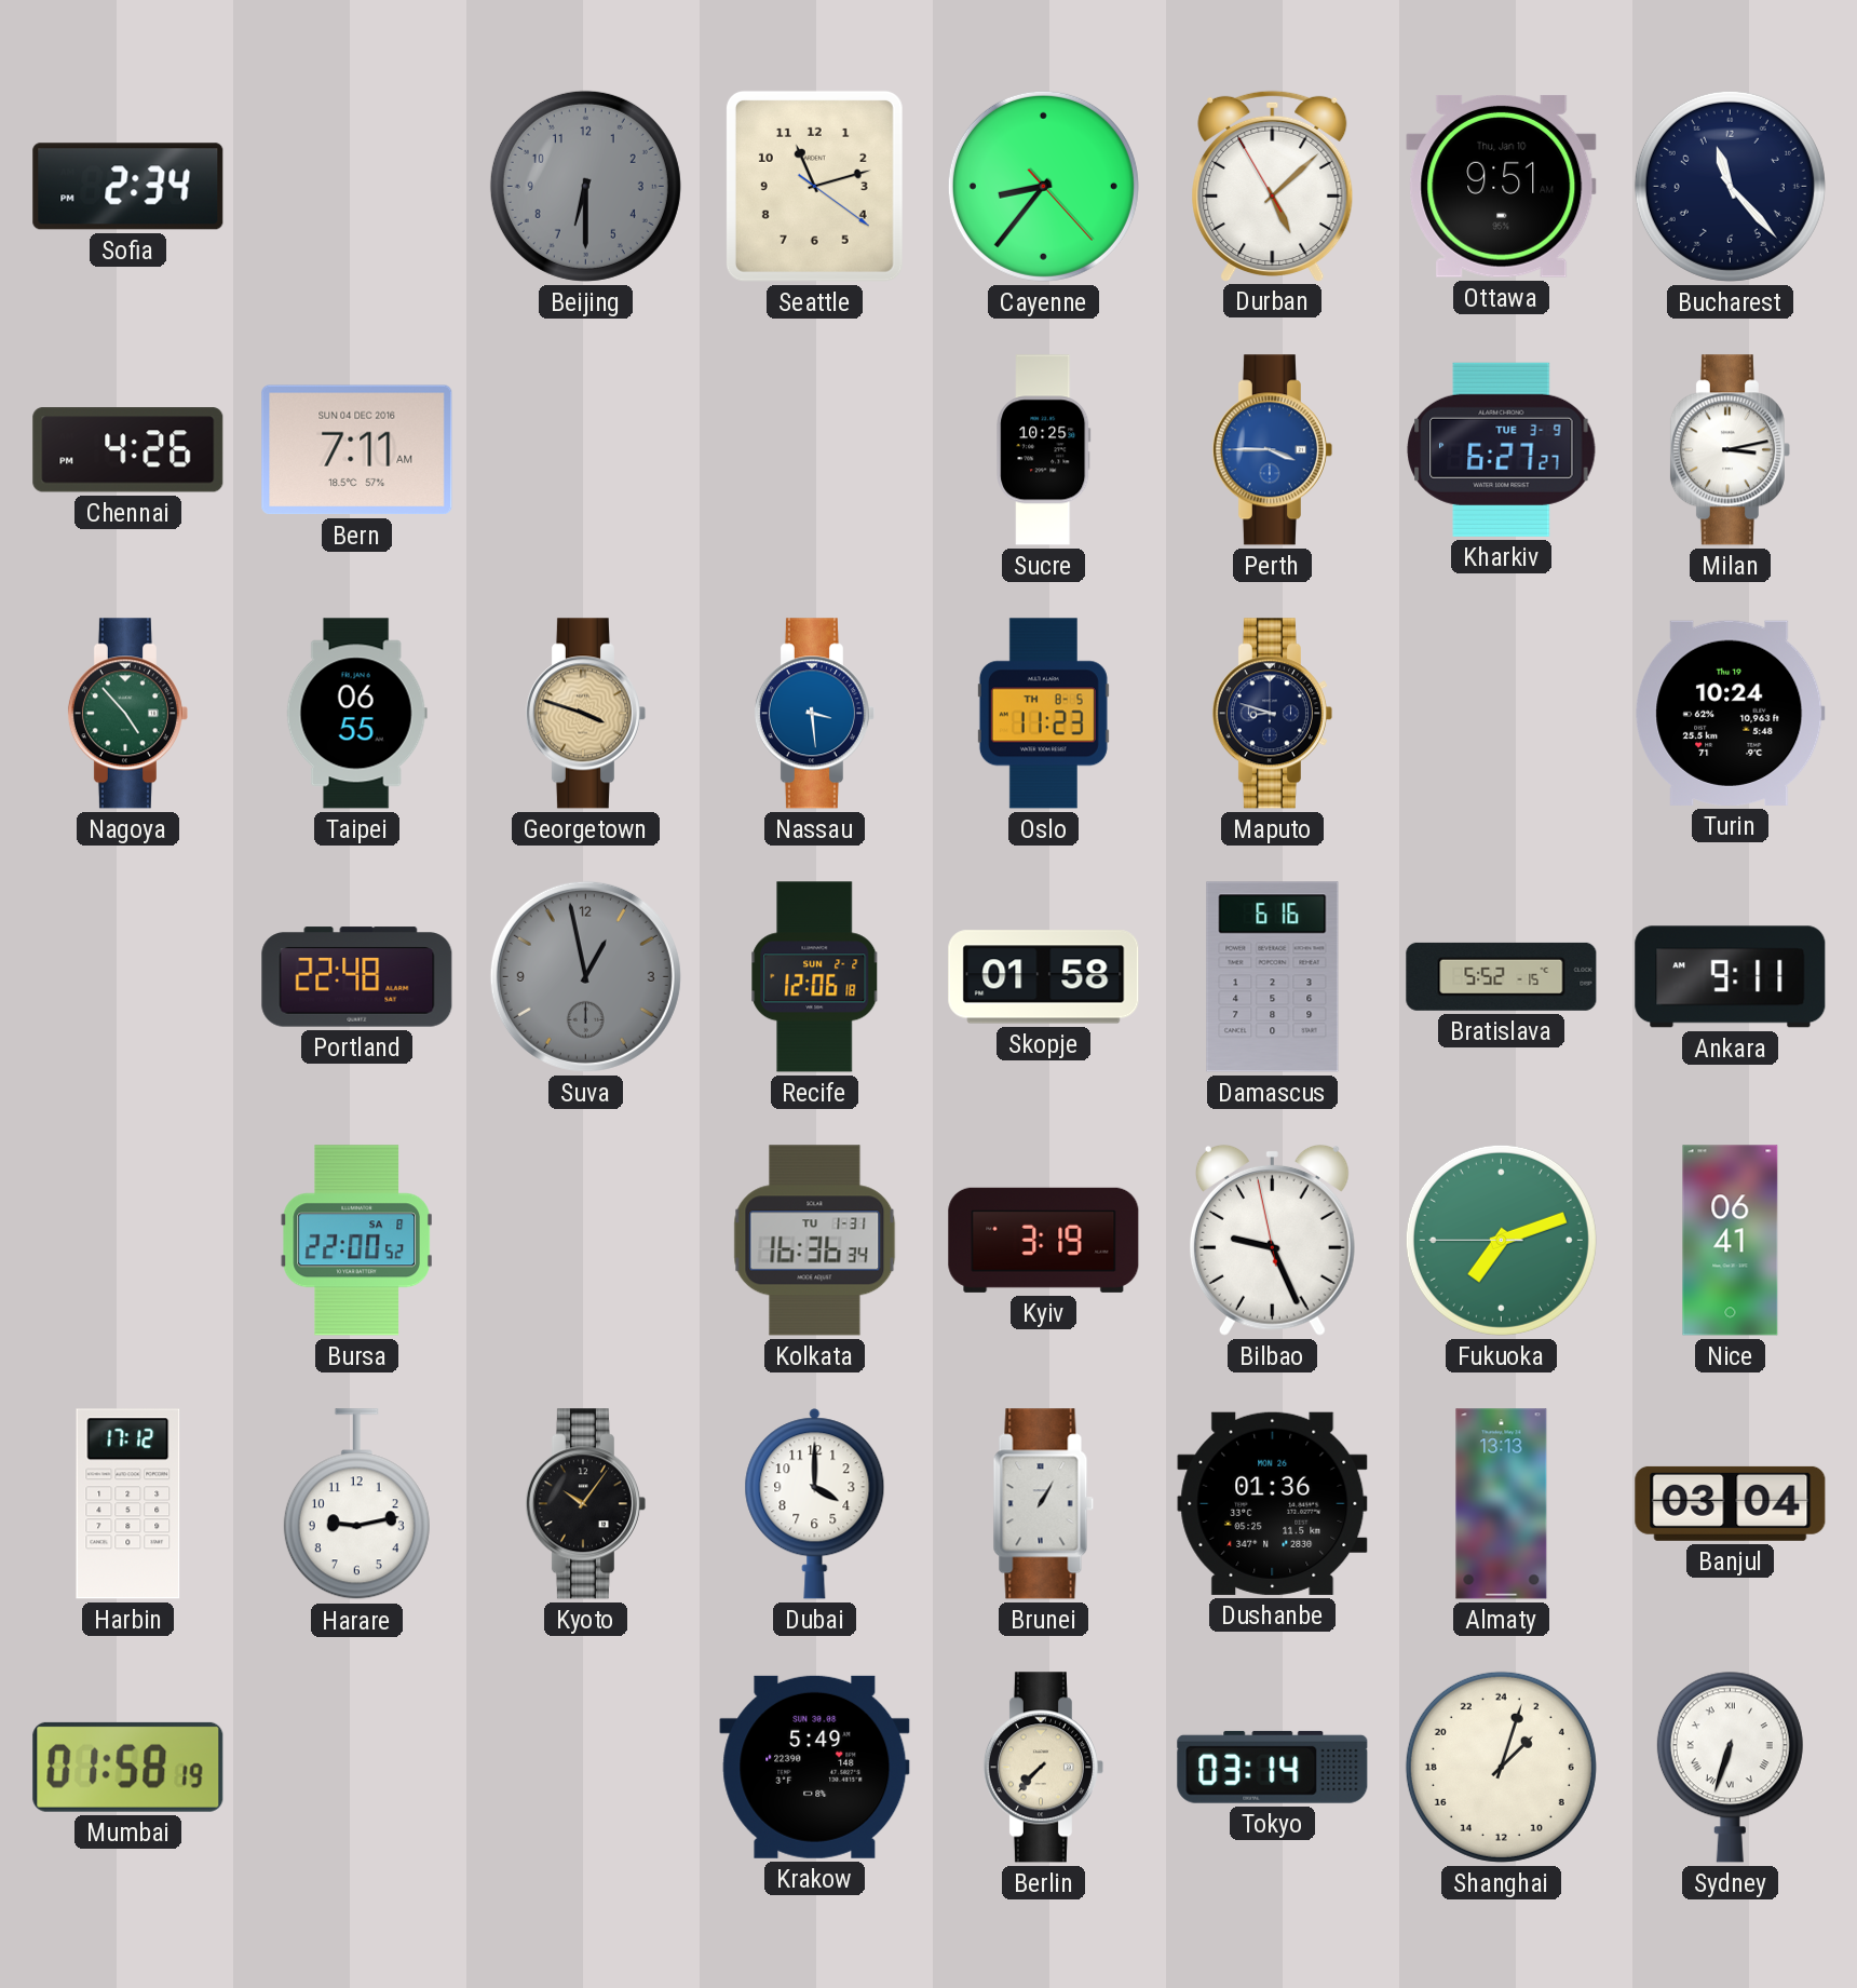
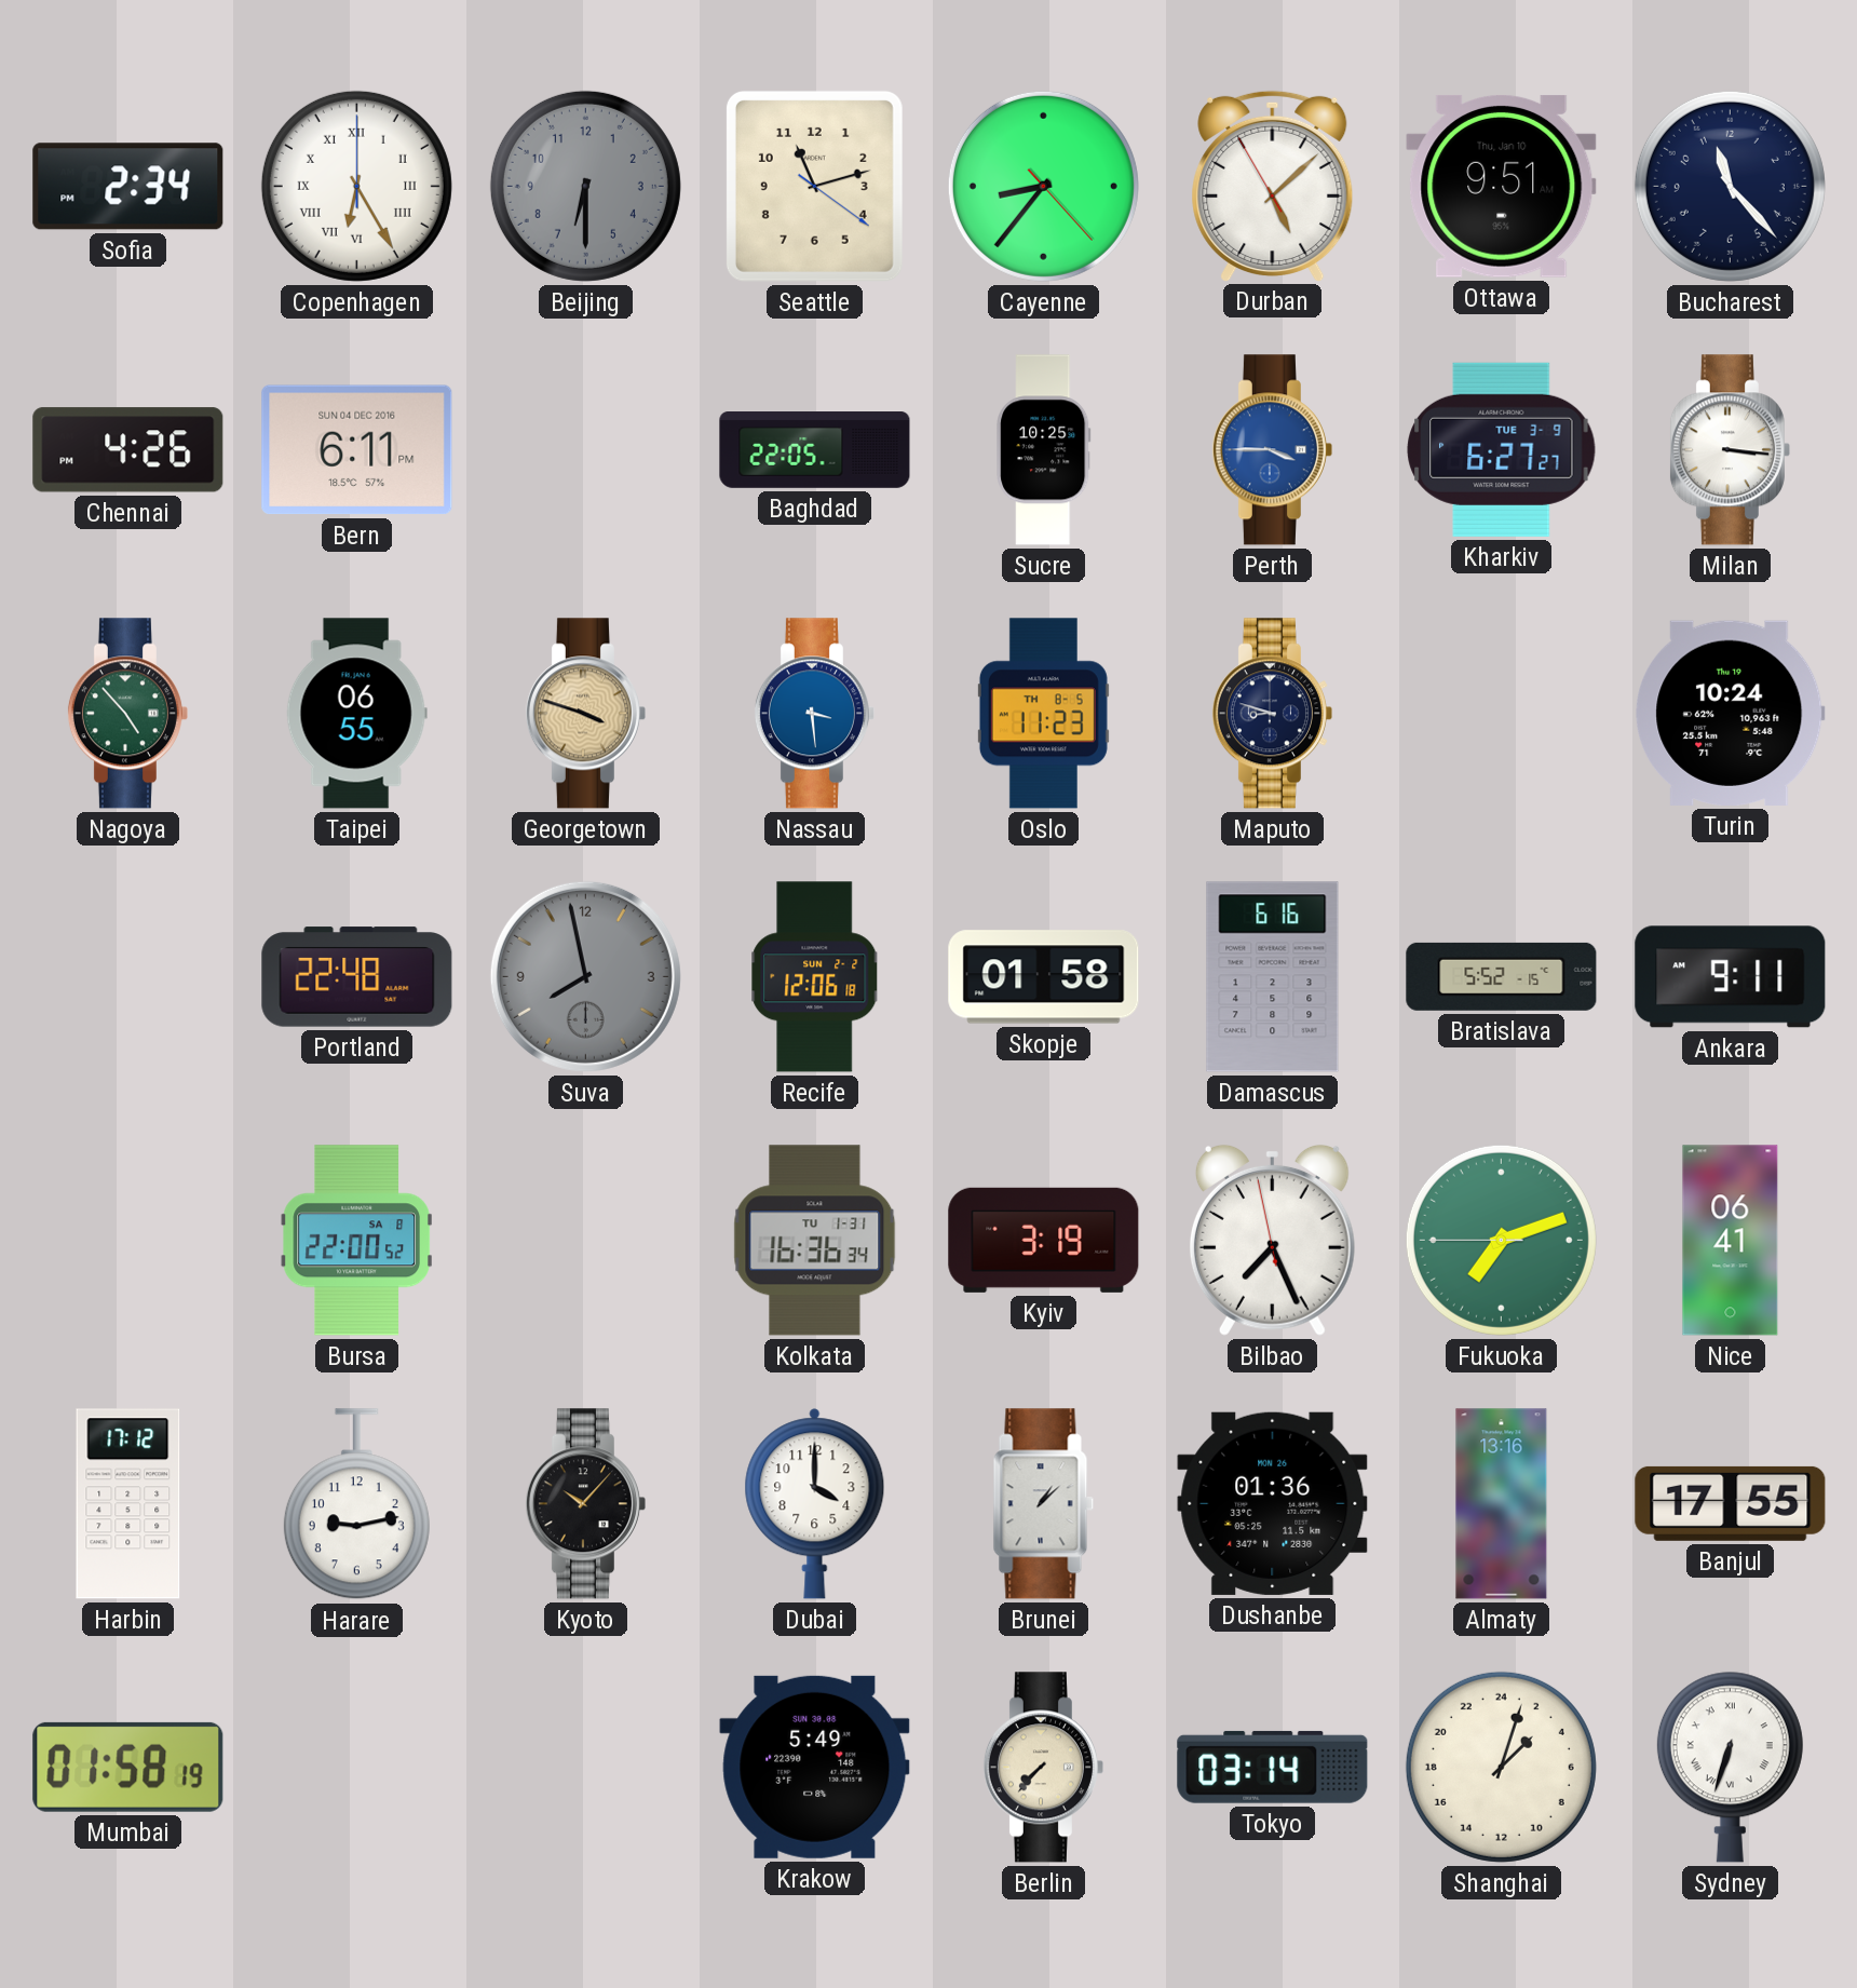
Copenhagen: none -> 6:25
Bern: 7:11 -> 6:11
Baghdad: none -> 22:05
Milan: 3:13 -> 3:16
Suva: 12:58 -> 7:58
Bilbao: 9:25 -> 7:25
Kyoto: 10:06 -> 10:07
Brunei: 1:05 -> 1:08
Almaty: 13:13 -> 13:16
Banjul: 03:04 -> 17:55
